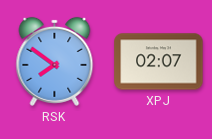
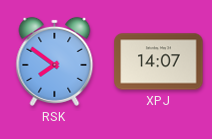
XPJ: 02:07 -> 14:07
